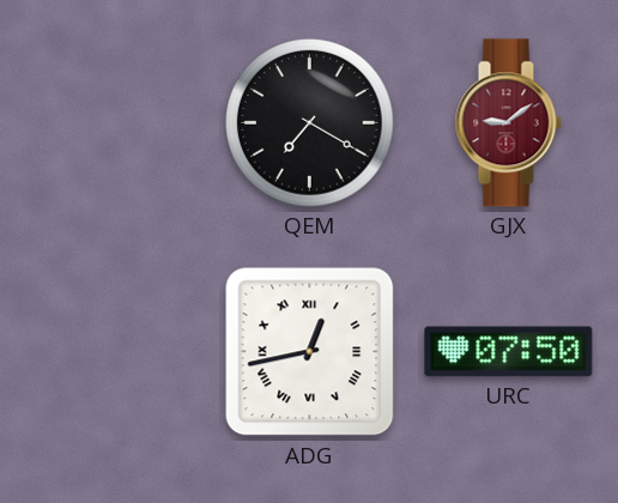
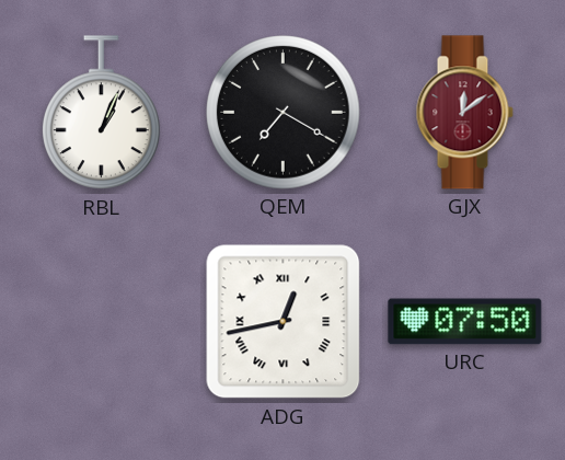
RBL: none -> 1:04
GJX: 9:09 -> 12:09
